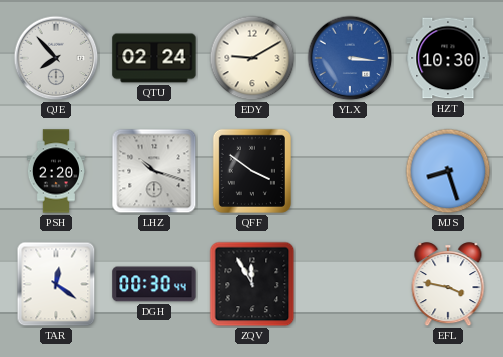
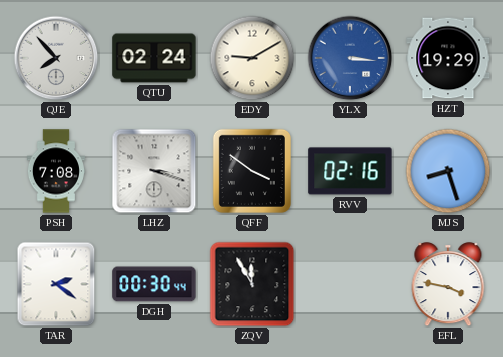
HZT: 10:30 -> 19:29
PSH: 2:20 -> 7:08
LHZ: 10:18 -> 3:18
RVV: none -> 02:16
TAR: 12:21 -> 2:21
